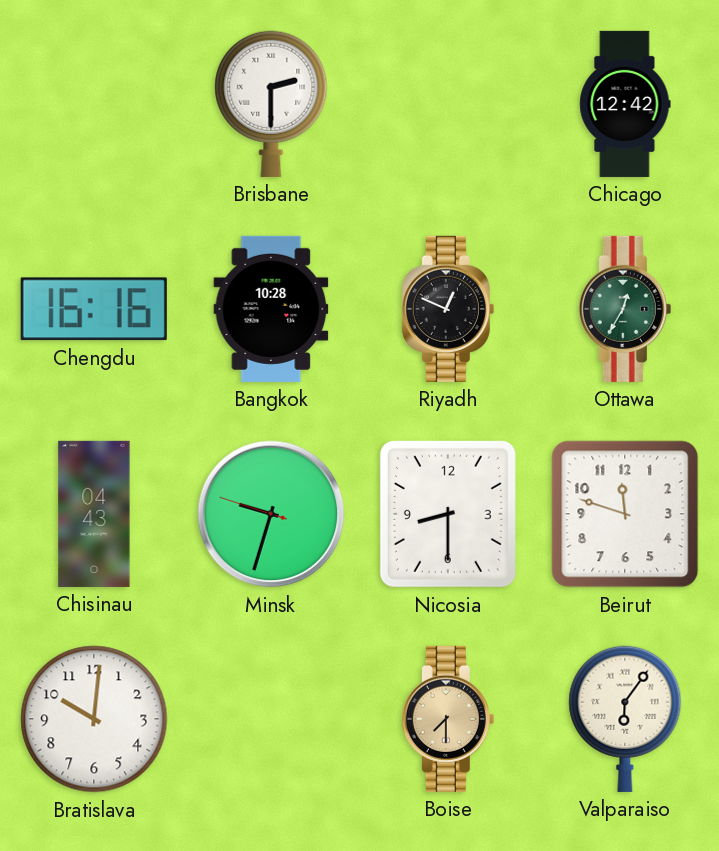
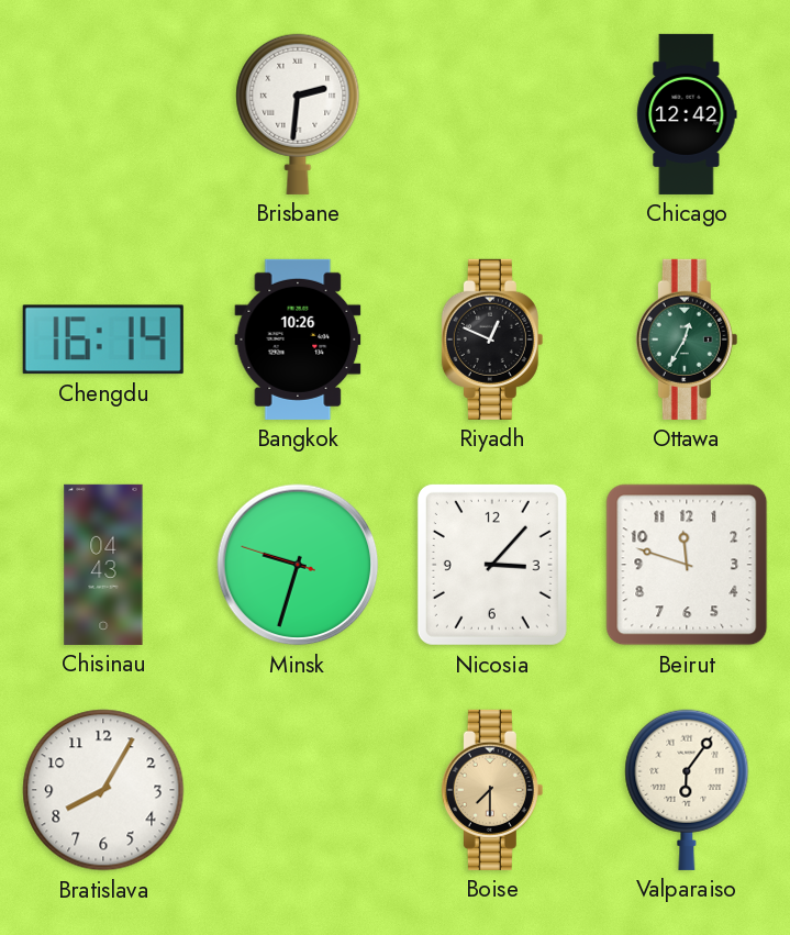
Brisbane: 2:30 -> 2:31
Chengdu: 16:16 -> 16:14
Bangkok: 10:28 -> 10:26
Nicosia: 8:30 -> 3:07
Bratislava: 10:01 -> 8:05
